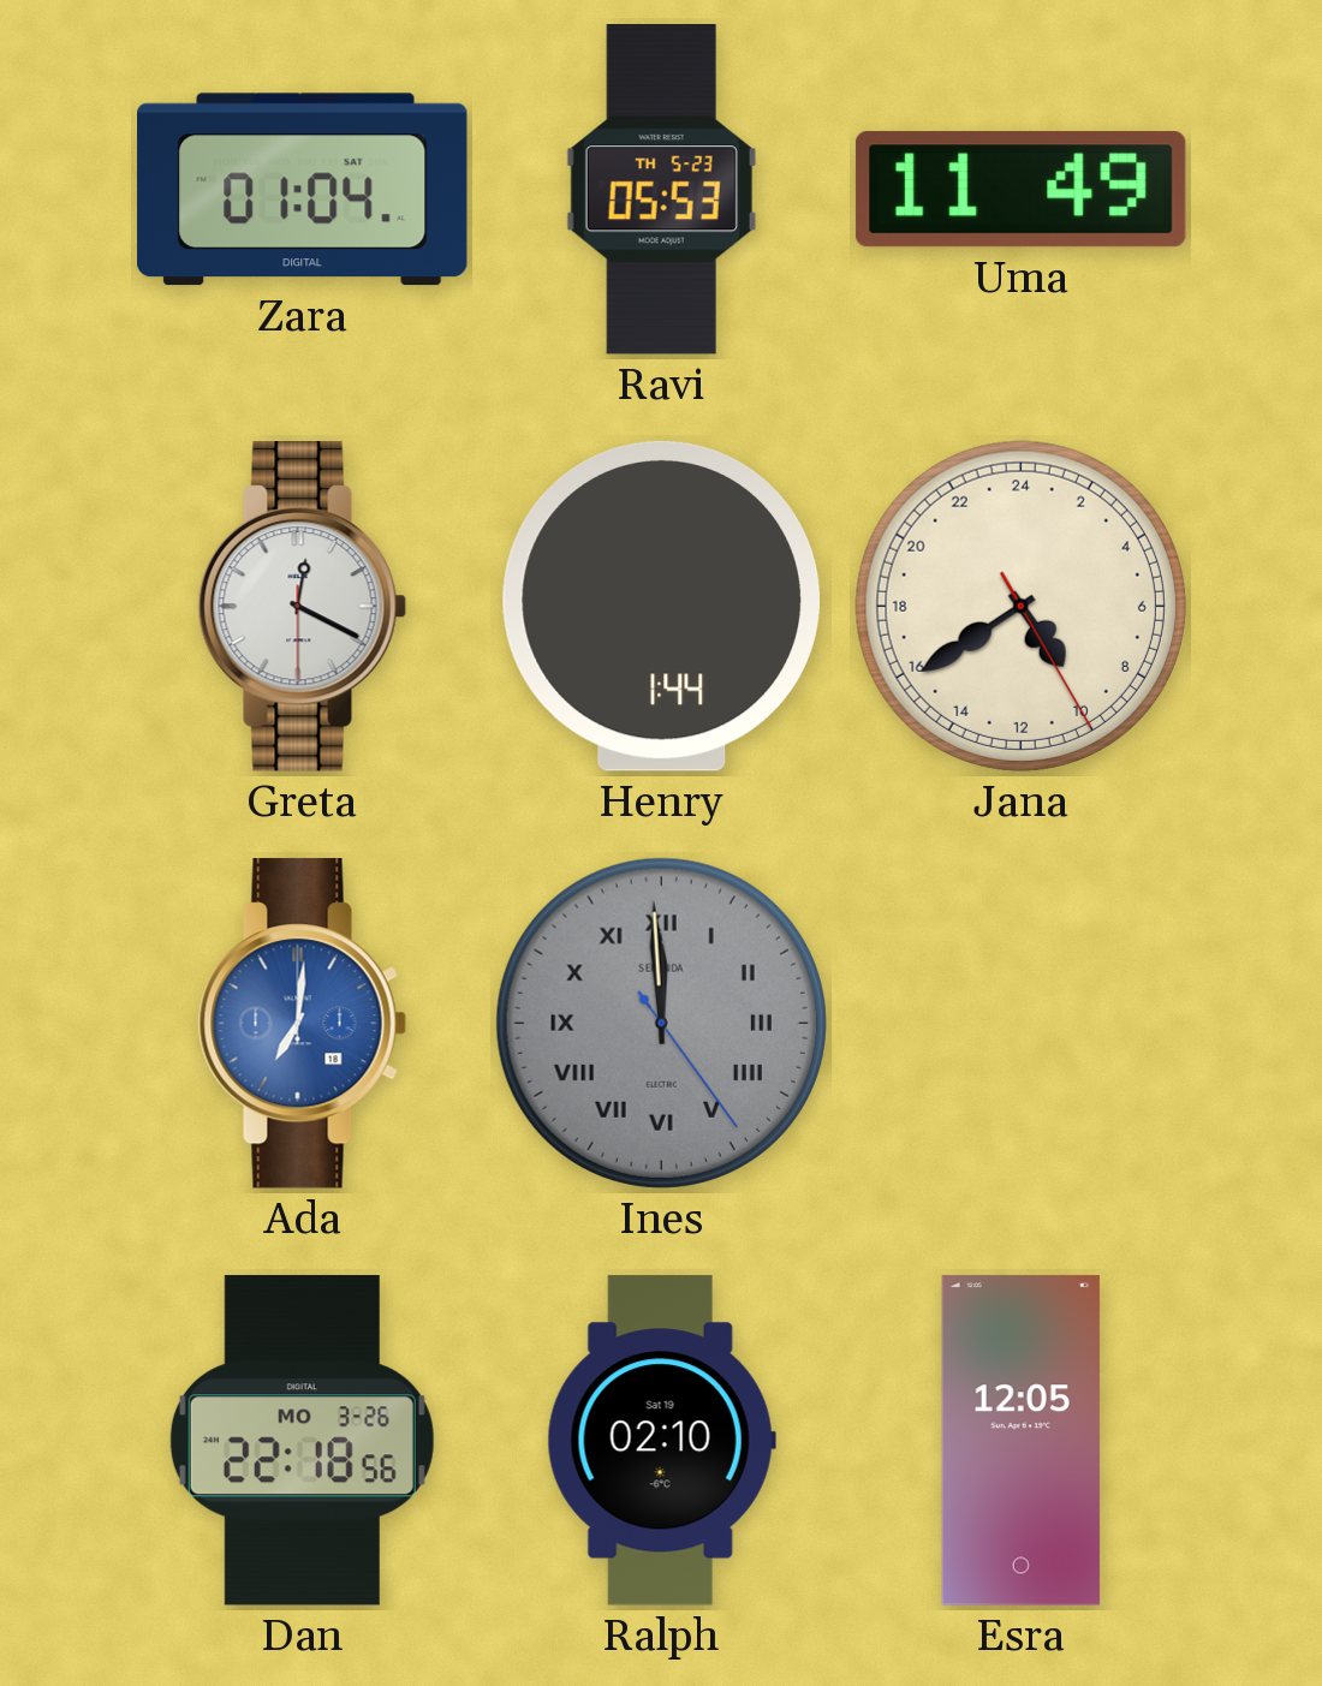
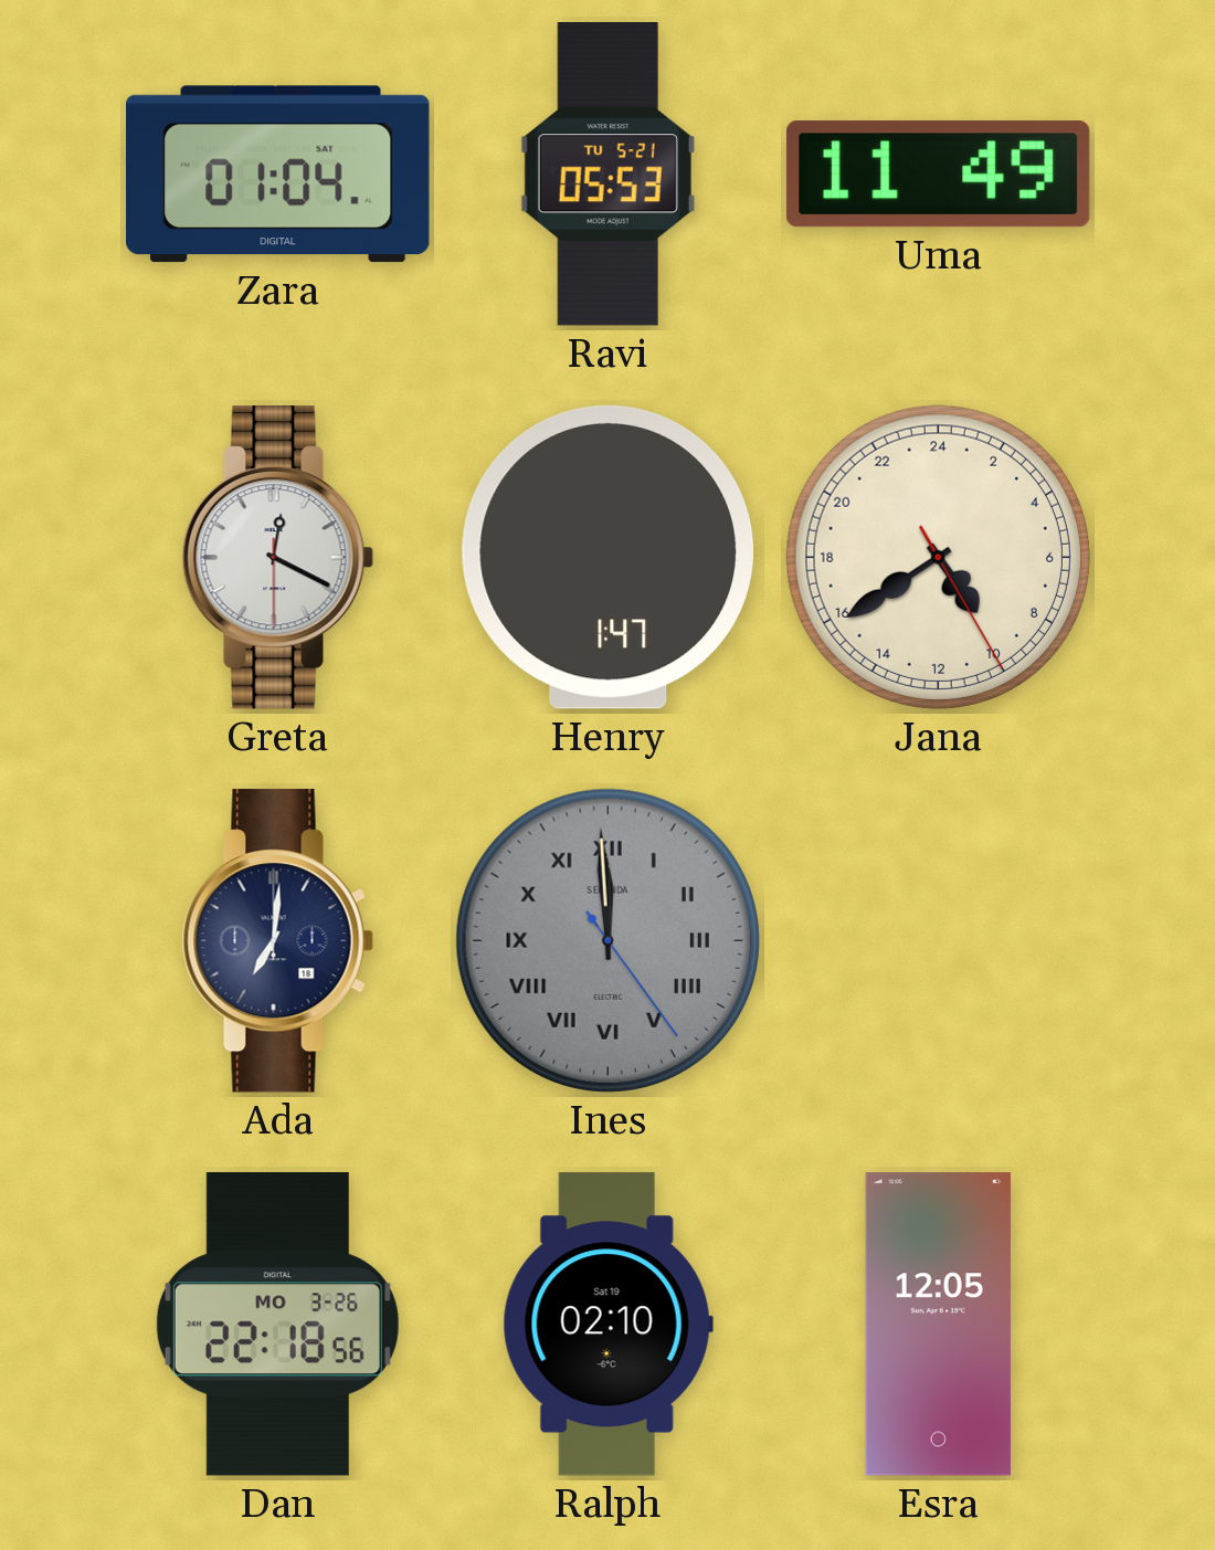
Ravi date: TH 5-23 -> TU 5-21
Henry: 1:44 -> 1:47
Ada dial: blue -> navy
